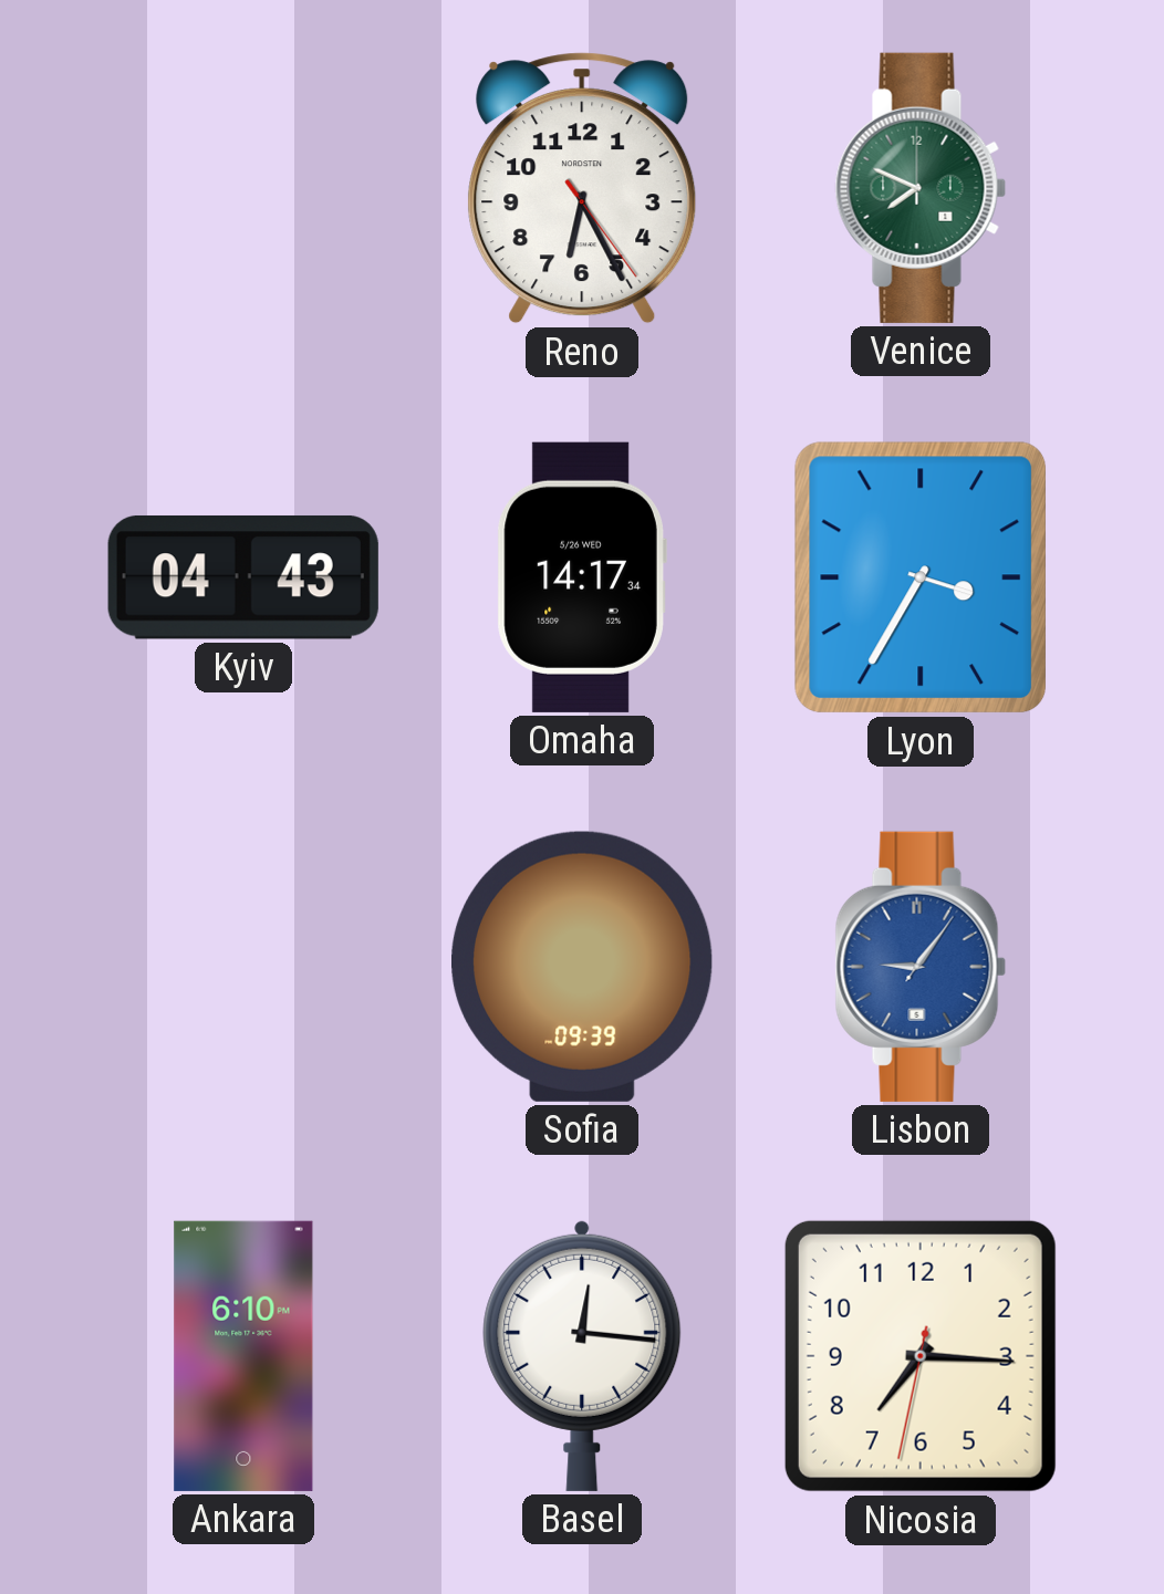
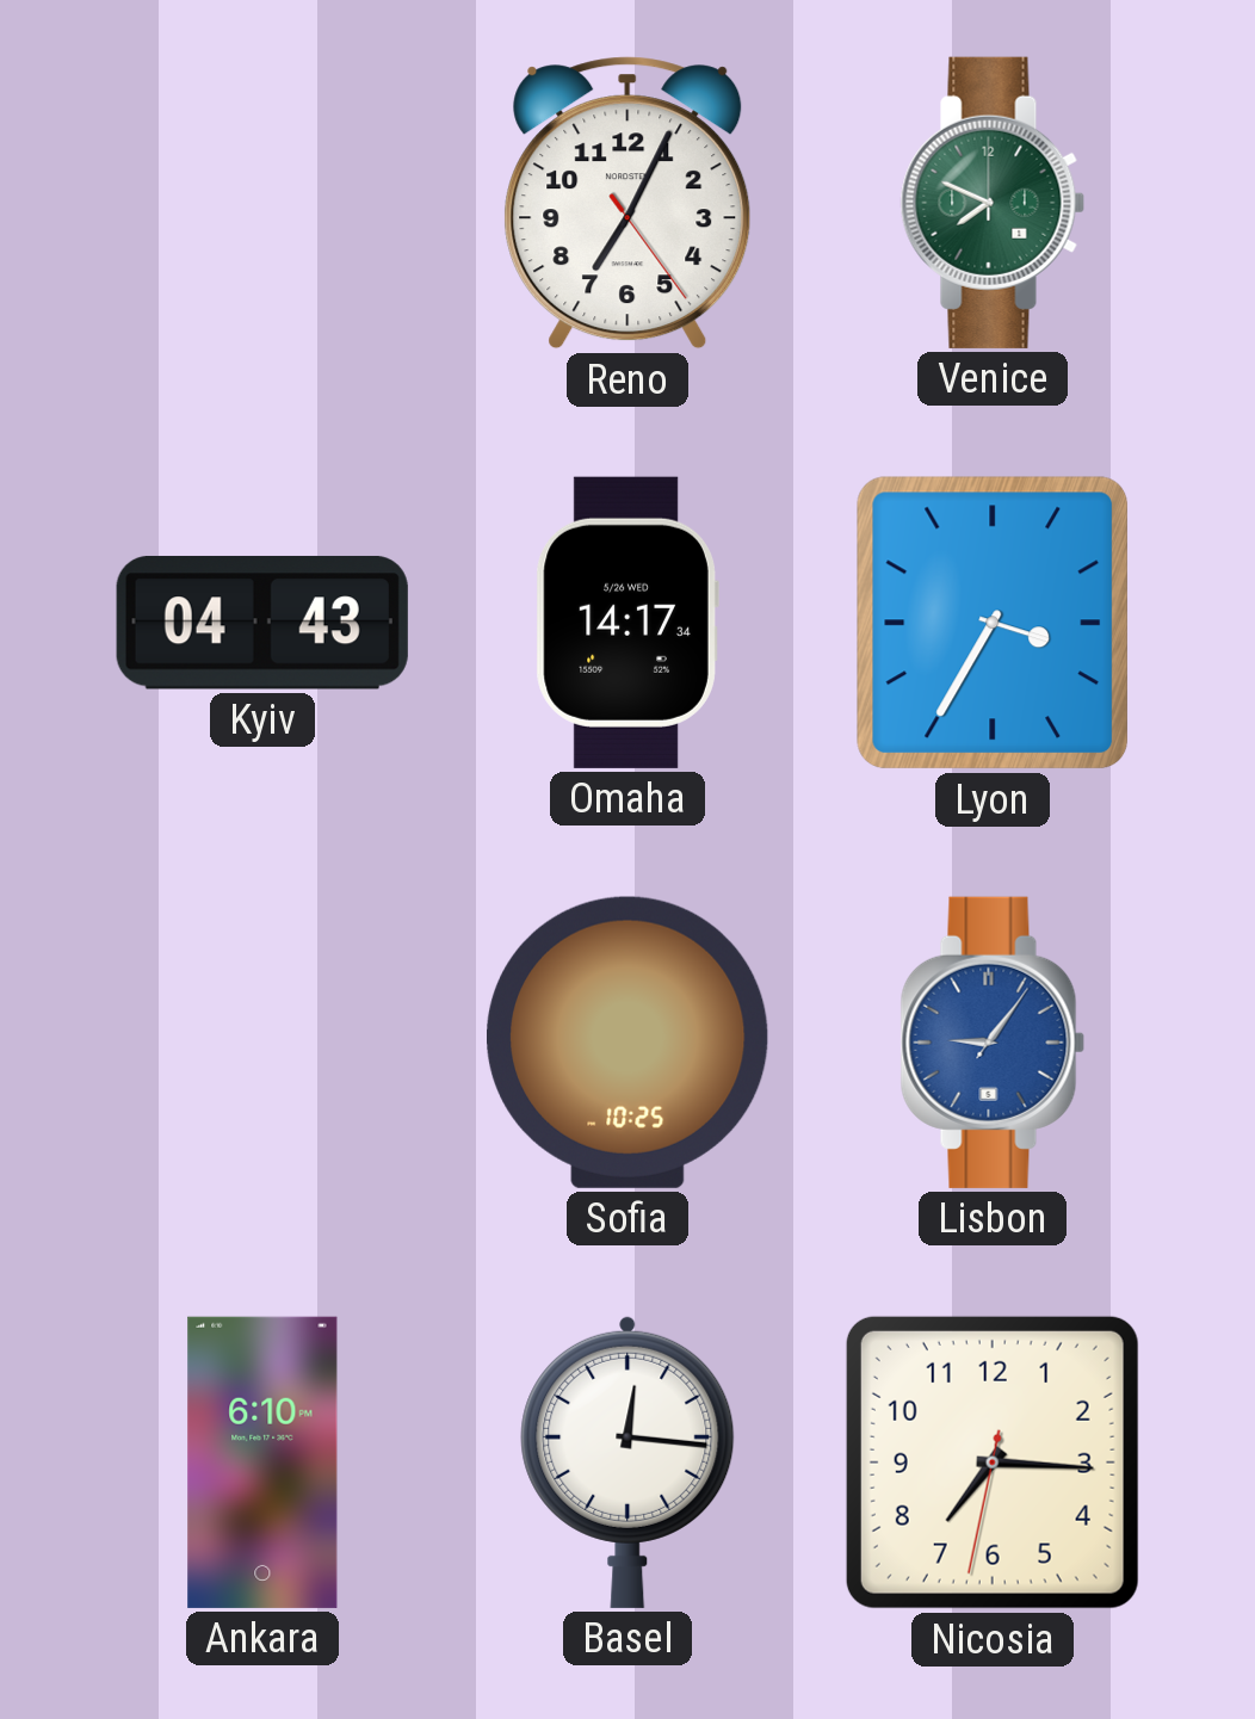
Reno: 6:25 -> 7:04
Sofia: 09:39 -> 10:25
